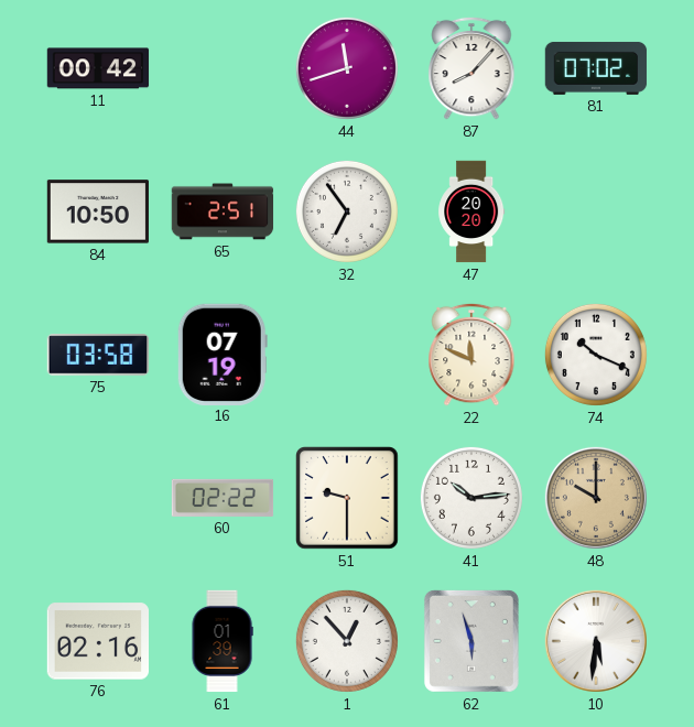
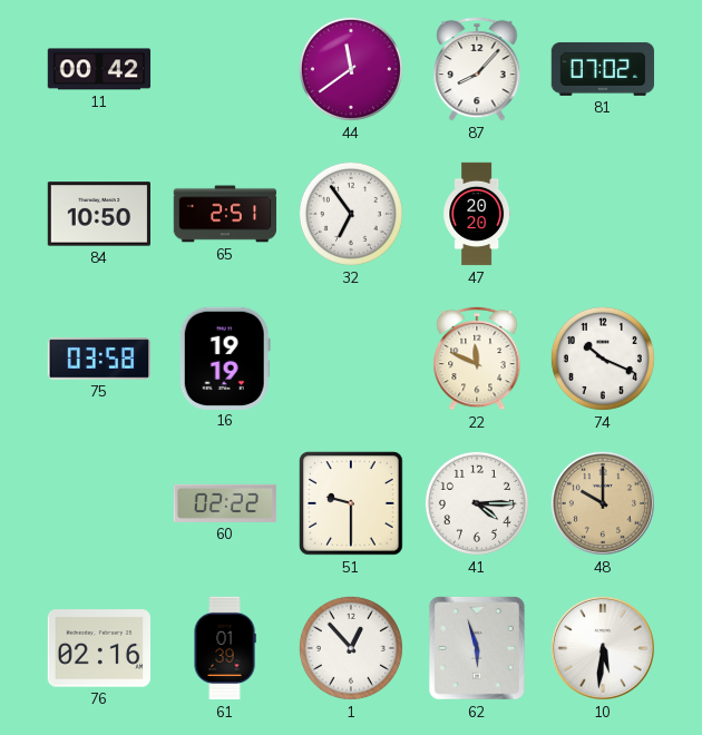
44: 11:42 -> 11:39
16: 07:19 -> 19:19
41: 10:14 -> 4:15
